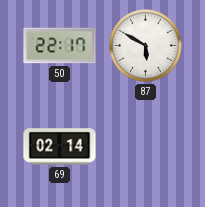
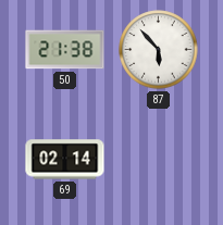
50: 22:17 -> 21:38
87: 5:50 -> 5:53
